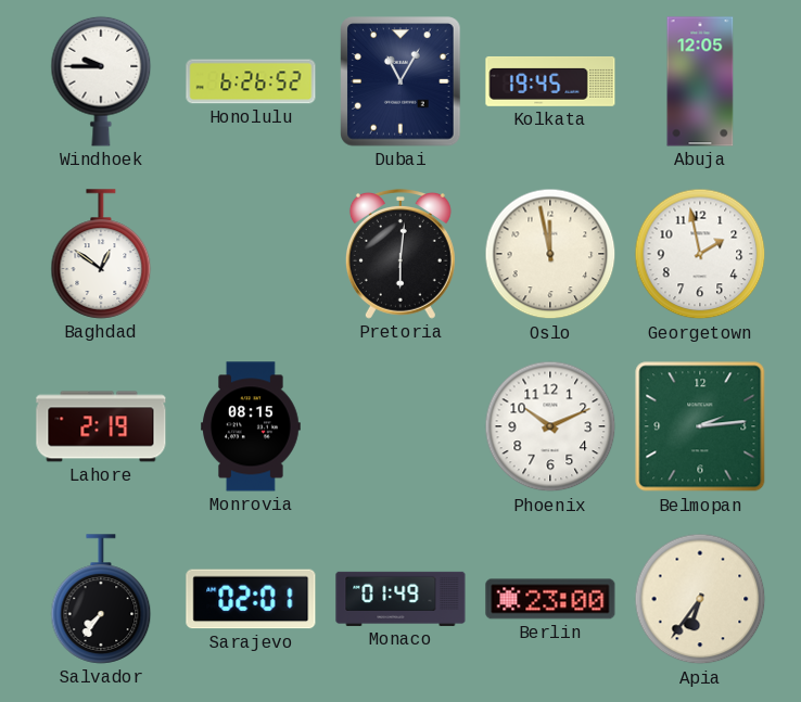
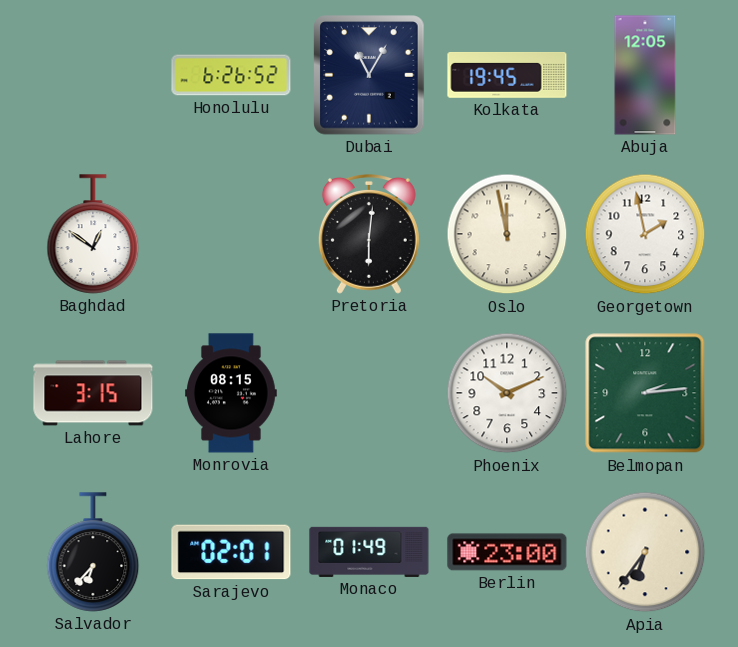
Windhoek: 9:45 -> none
Lahore: 2:19 -> 3:15
Salvador: 7:36 -> 6:37
